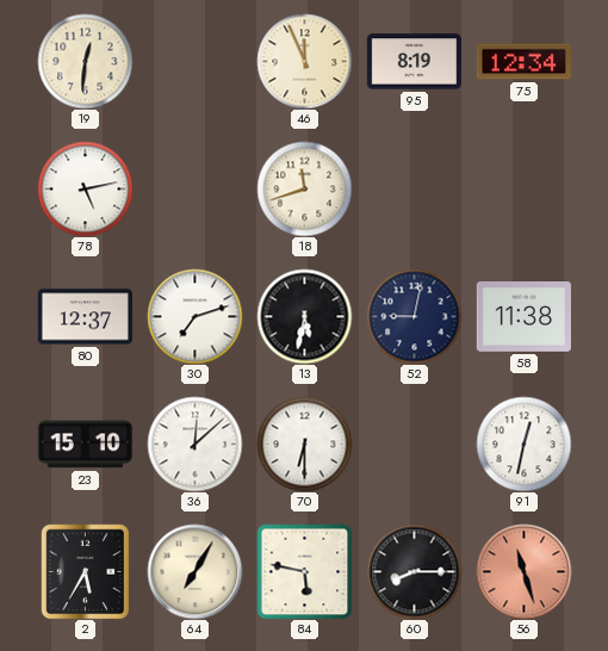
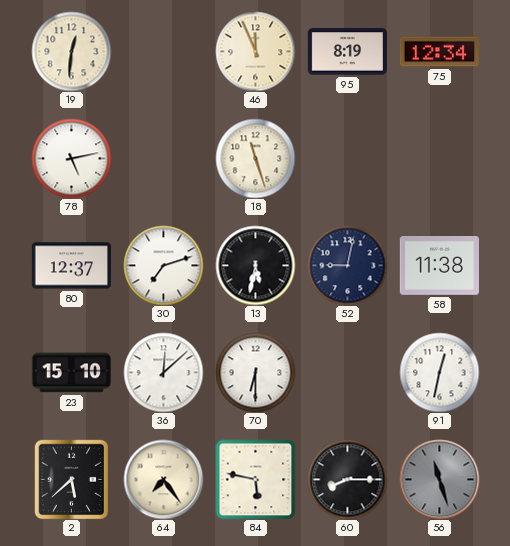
18: 11:42 -> 11:27
2: 5:35 -> 5:38
64: 7:05 -> 7:24
56 dial: salmon -> grey
